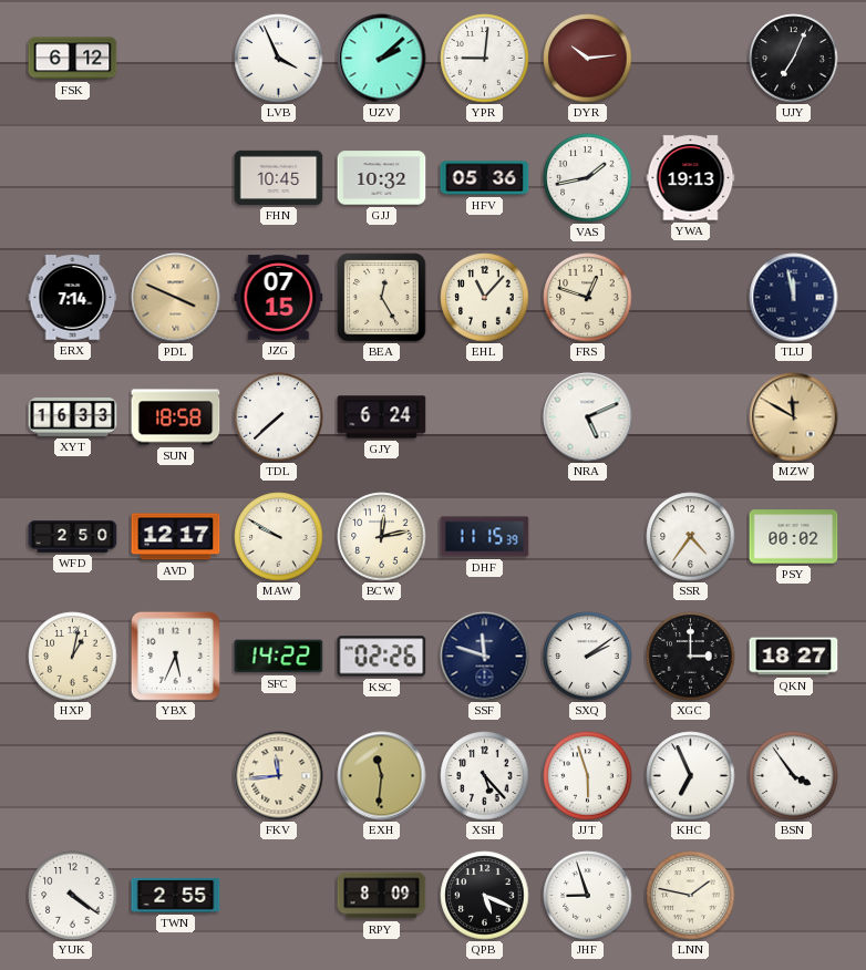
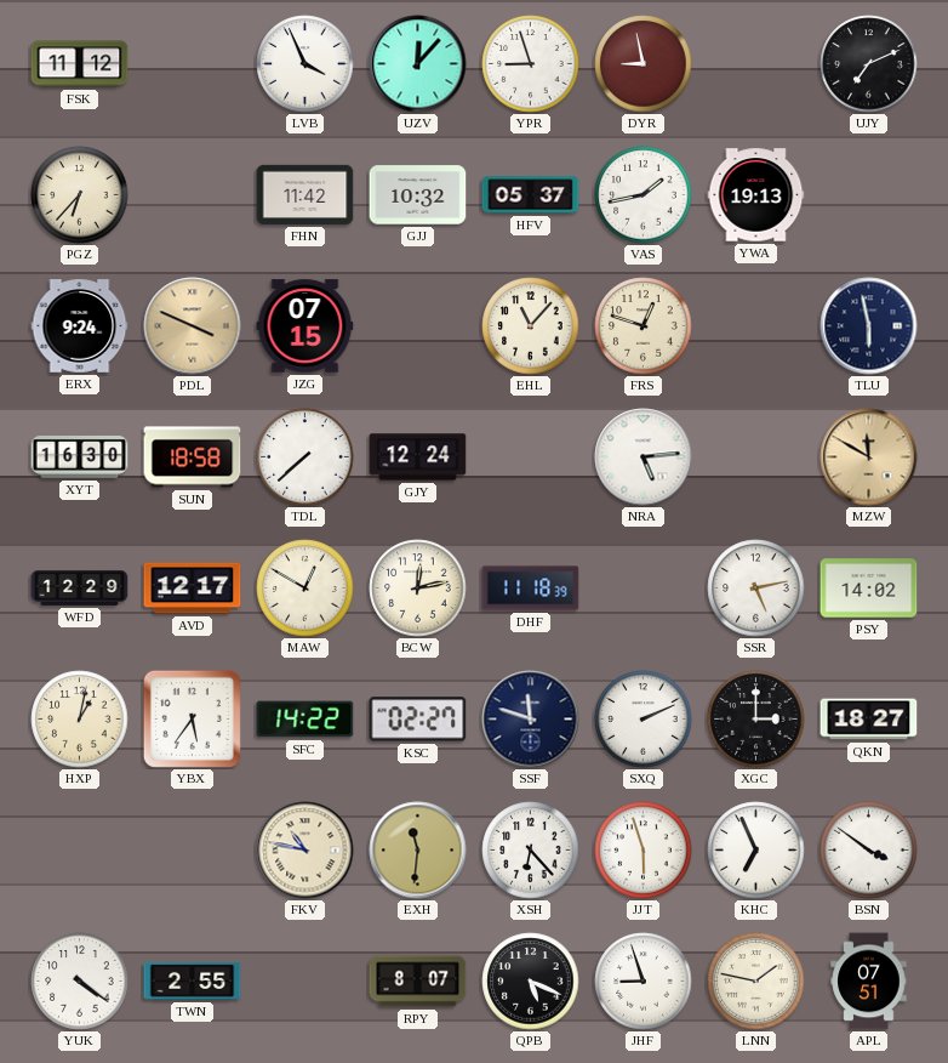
FSK: 6:12 -> 11:12
UZV: 2:08 -> 12:07
YPR: 9:01 -> 8:57
DYR: 10:14 -> 8:58
UJY: 7:04 -> 7:11
PGZ: none -> 6:37
FHN: 10:45 -> 11:42
HFV: 05:36 -> 05:37
ERX: 7:14 -> 9:24
BEA: 12:25 -> none
TLU: 11:58 -> 5:58
XYT: 16:33 -> 16:30
GJY: 6:24 -> 12:24
NRA: 5:11 -> 5:14
WFD: 2:50 -> 12:29
MAW: 9:50 -> 12:50
DHF: 11:15 -> 11:18
SSR: 4:36 -> 5:13
PSY: 00:02 -> 14:02
YBX: 5:34 -> 5:36
KSC: 02:26 -> 02:27
SXQ: 2:09 -> 2:11
FKV: 11:44 -> 10:47
XSH: 5:23 -> 6:23
BSN: 3:54 -> 3:51
RPY: 8:09 -> 8:07
APL: none -> 07:51
